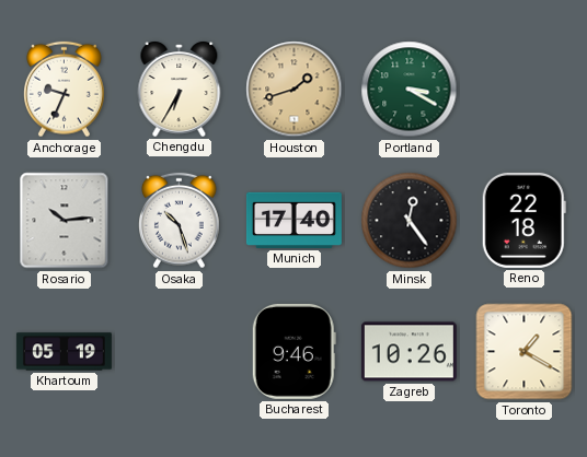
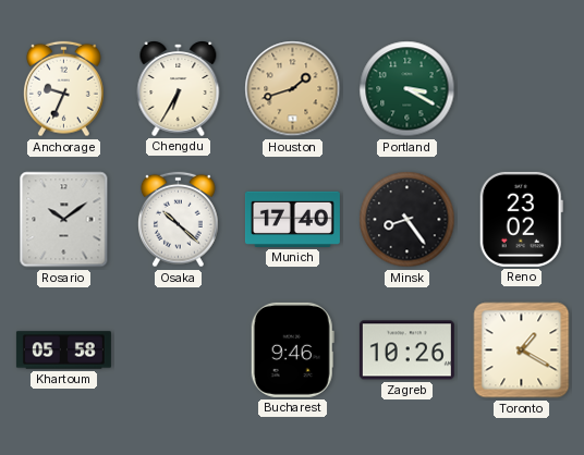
Rosario: 10:14 -> 10:09
Osaka: 10:27 -> 10:22
Minsk: 12:24 -> 8:24
Reno: 22:18 -> 23:02
Khartoum: 05:19 -> 05:58
